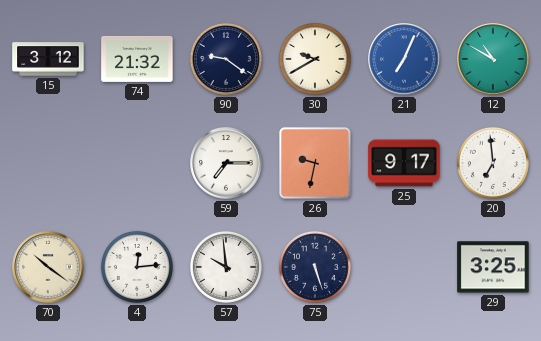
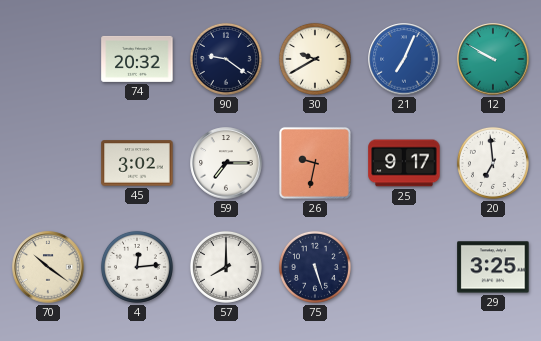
15: 3:12 -> none
74: 21:32 -> 20:32
12: 10:50 -> 9:50
45: none -> 3:02
57: 9:59 -> 8:00
